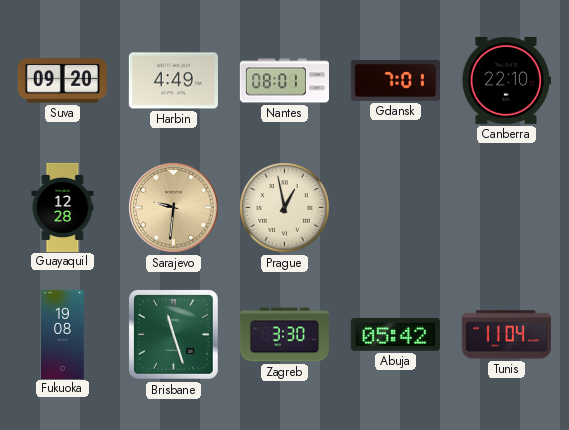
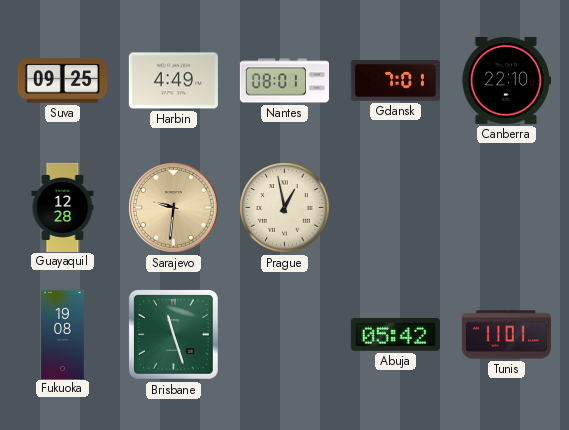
Suva: 09:20 -> 09:25
Zagreb: 3:30 -> none
Tunis: 11:04 -> 11:01
